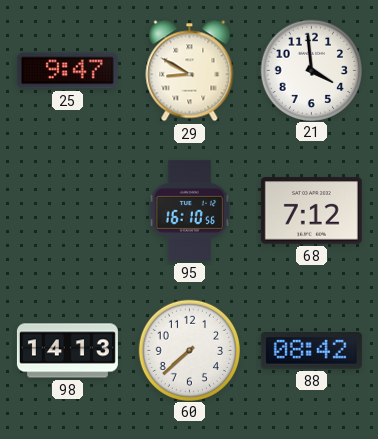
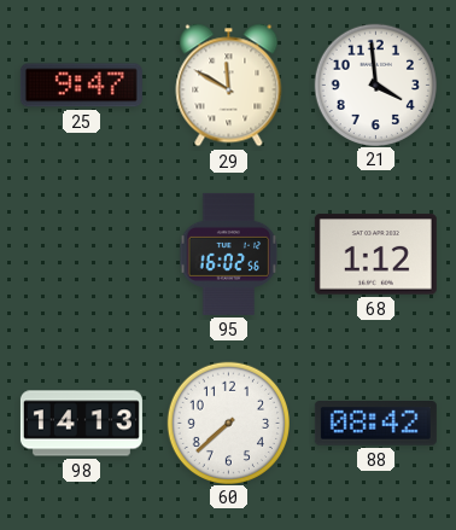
29: 8:50 -> 11:50
95: 16:10 -> 16:02
68: 7:12 -> 1:12
